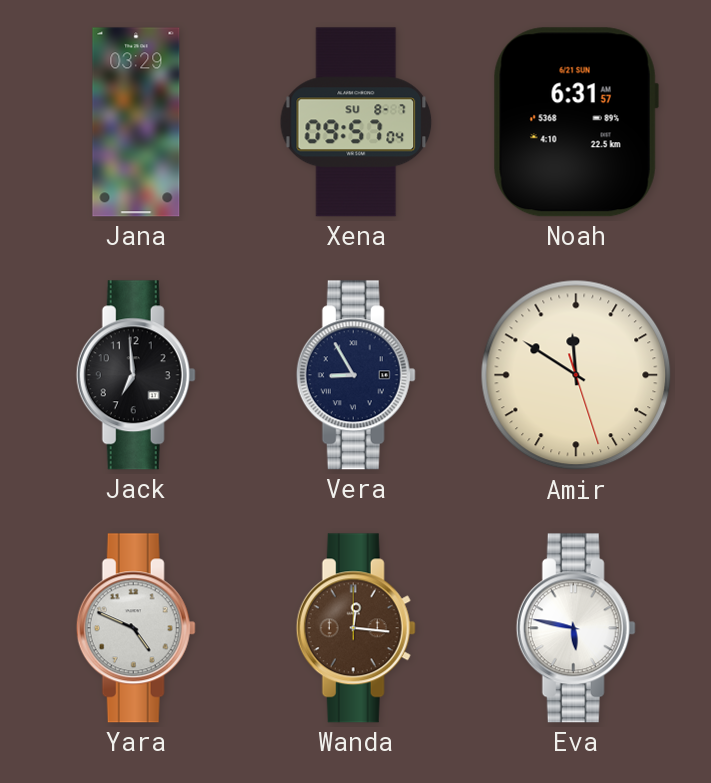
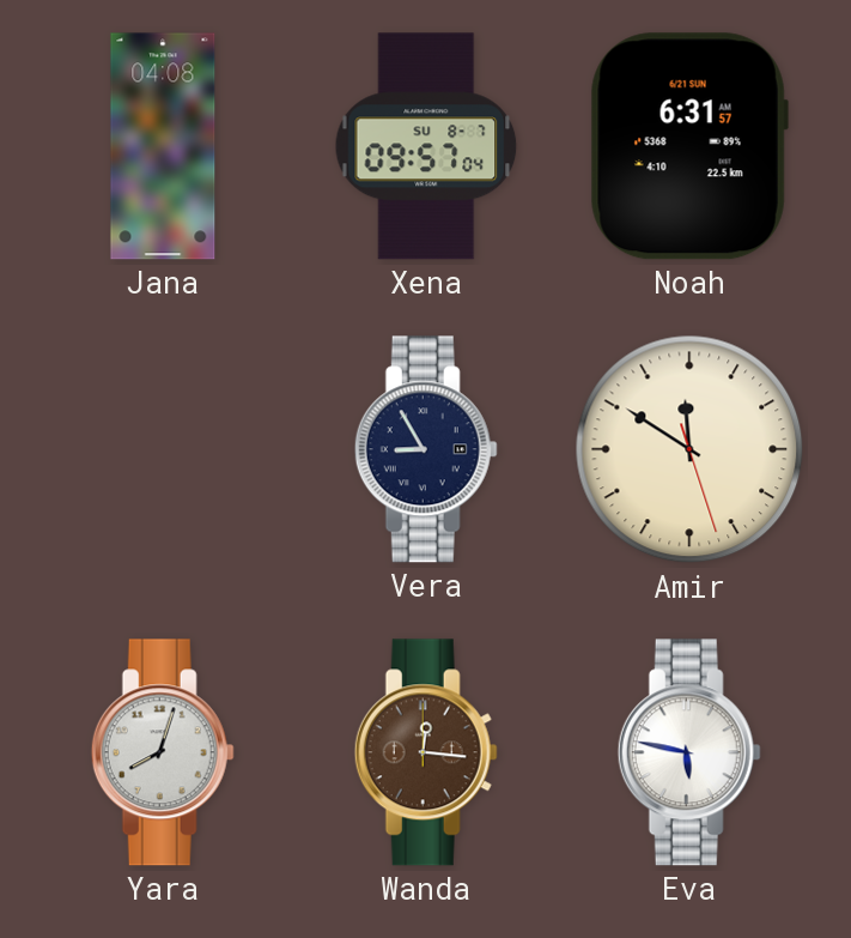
Jana: 03:29 -> 04:08
Jack: 6:59 -> none
Yara: 4:49 -> 8:03
